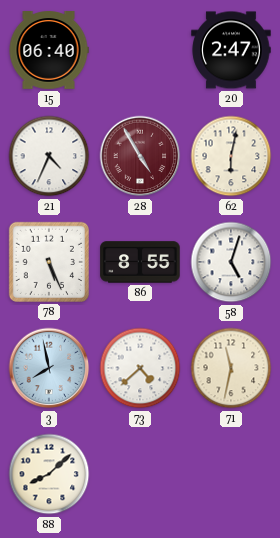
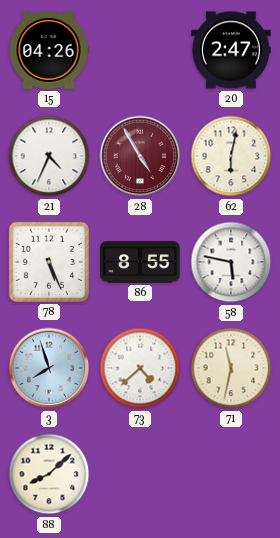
15: 06:40 -> 04:26
58: 5:03 -> 5:47
3: 7:58 -> 7:57
